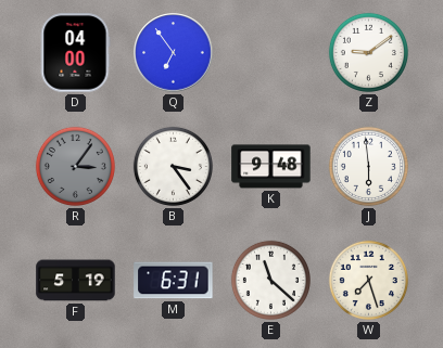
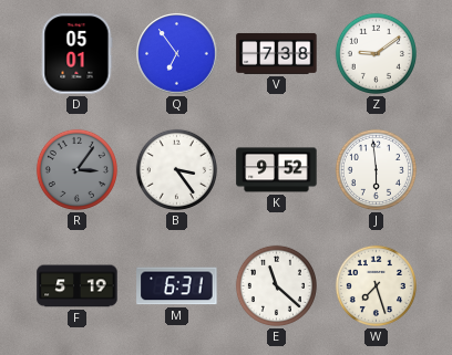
D: 04:00 -> 05:01
V: none -> 7:38
K: 9:48 -> 9:52
